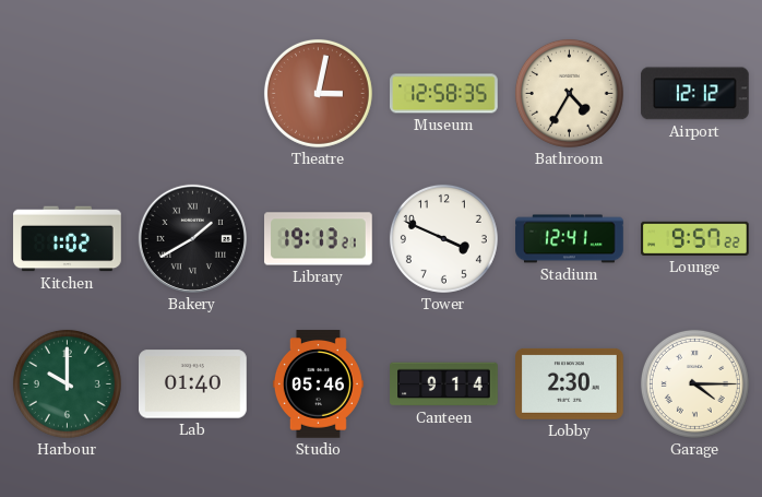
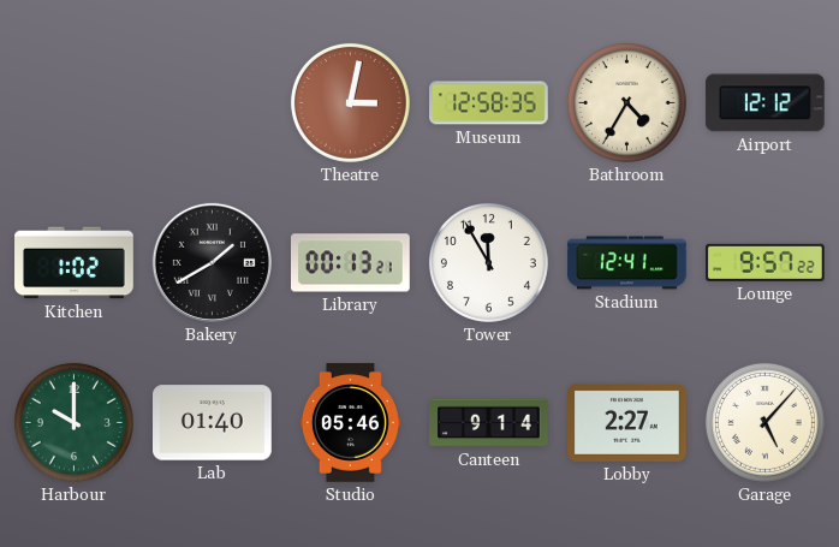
Library: 19:13 -> 00:13
Tower: 3:49 -> 11:55
Lobby: 2:30 -> 2:27
Garage: 4:15 -> 5:07
